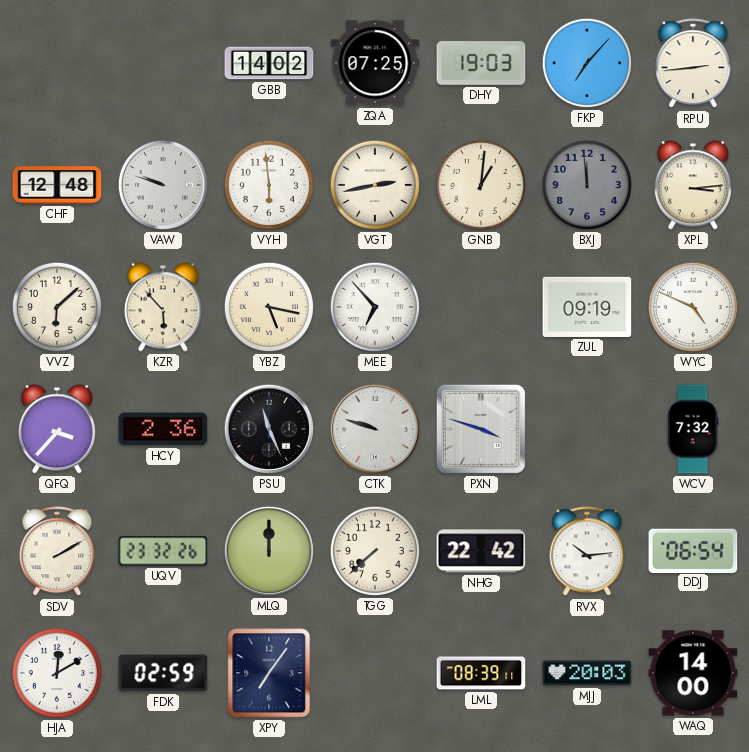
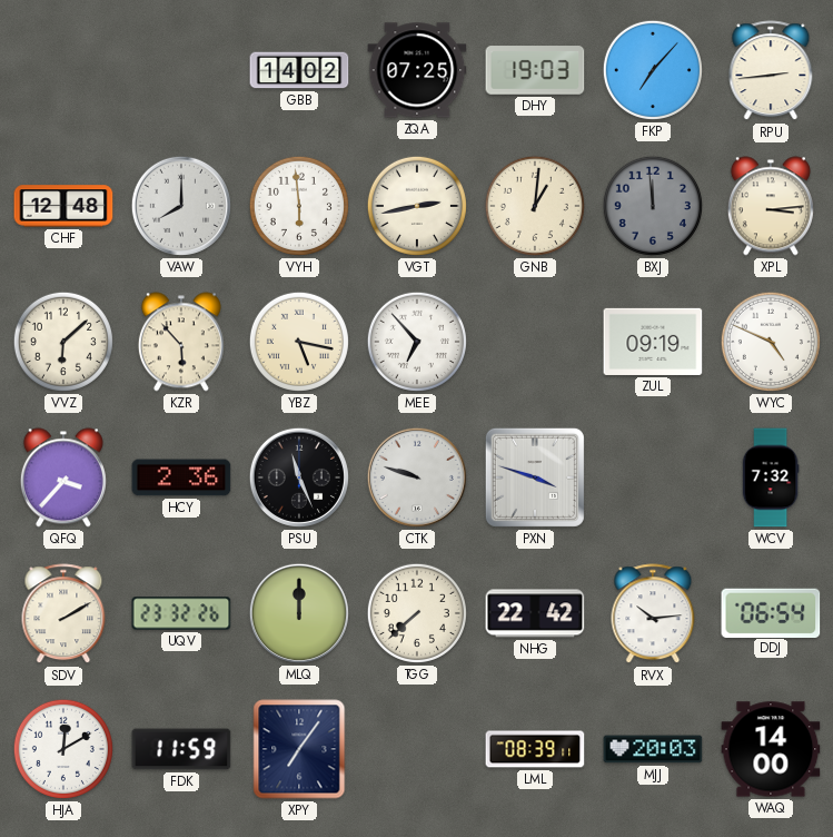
VAW: 9:48 -> 8:00
FDK: 02:59 -> 11:59
